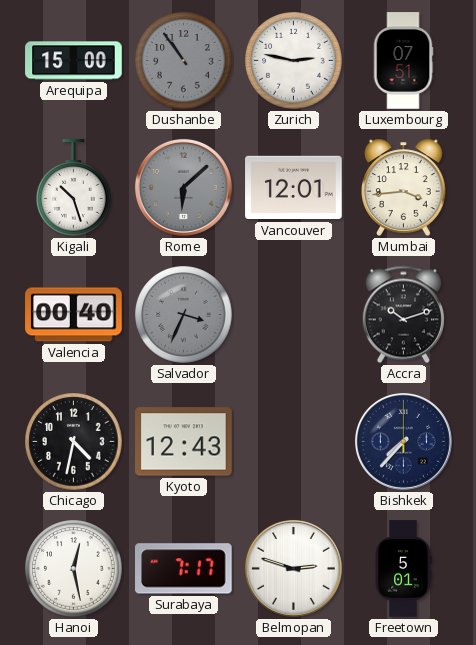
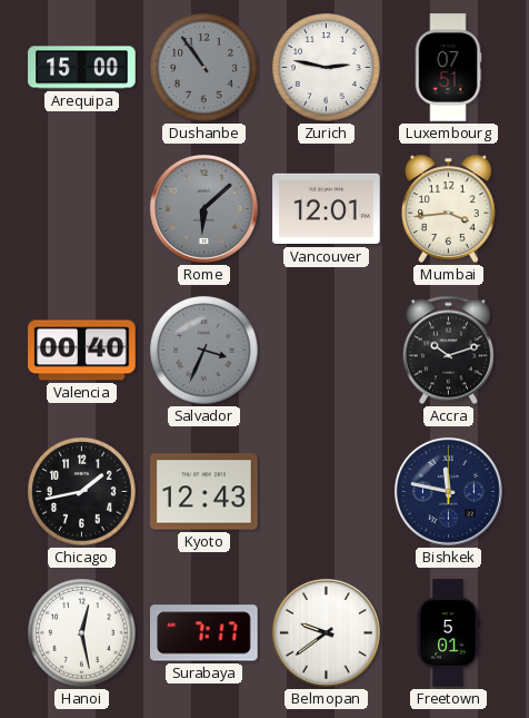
Kigali: 10:27 -> none
Chicago: 4:32 -> 1:43
Bishkek: 7:37 -> 11:47
Belmopan: 2:48 -> 9:39
